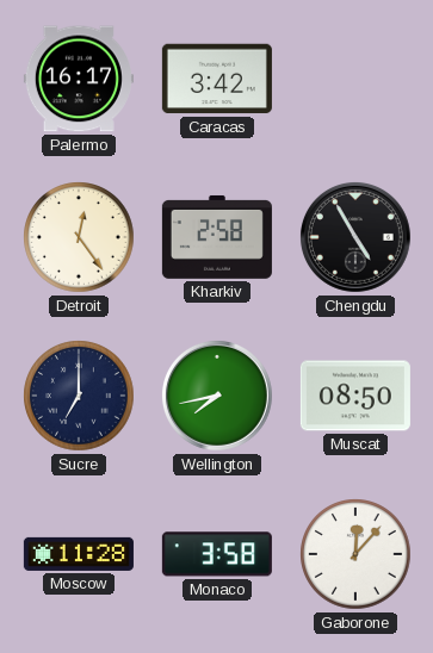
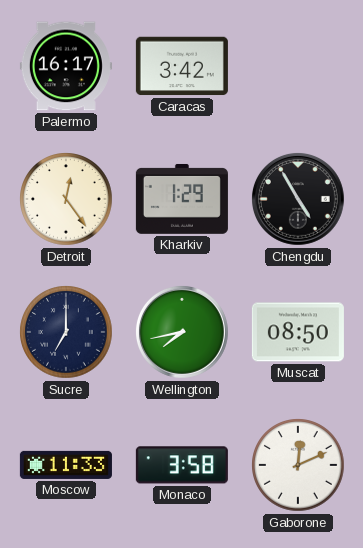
Kharkiv: 2:58 -> 1:29
Moscow: 11:28 -> 11:33
Gaborone: 12:07 -> 12:11
